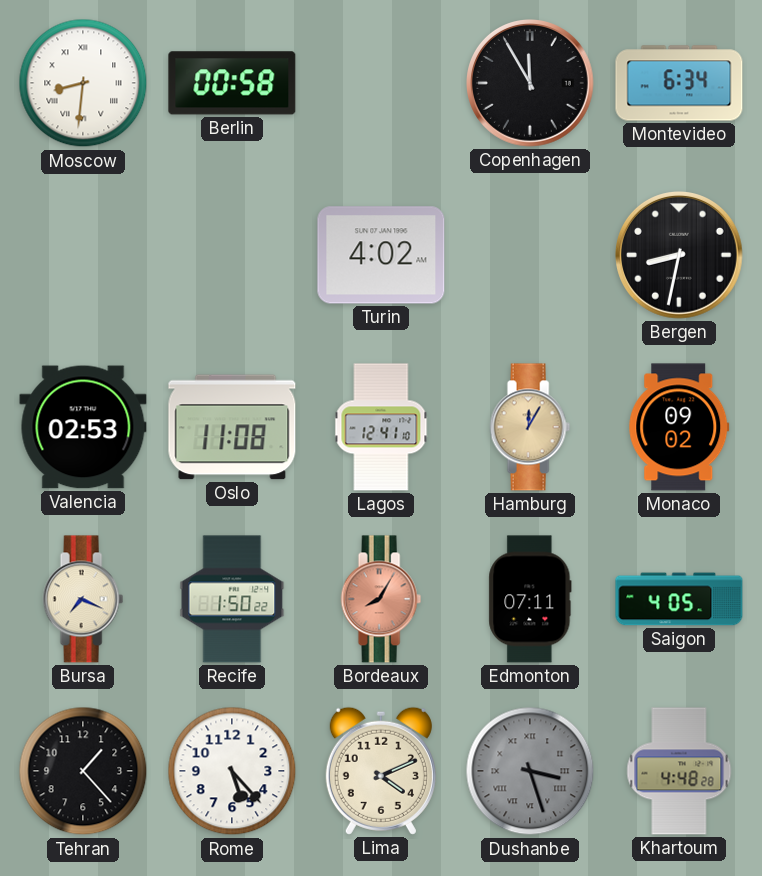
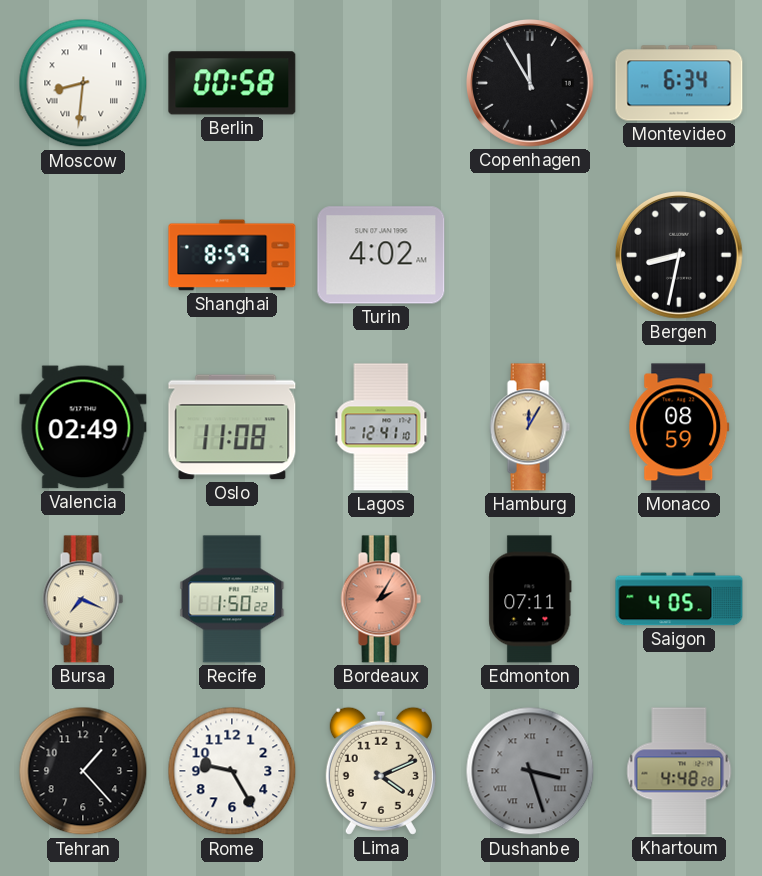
Shanghai: none -> 8:59
Valencia: 02:53 -> 02:49
Monaco: 09:02 -> 08:59
Bordeaux: 8:05 -> 2:05
Rome: 5:23 -> 9:25
